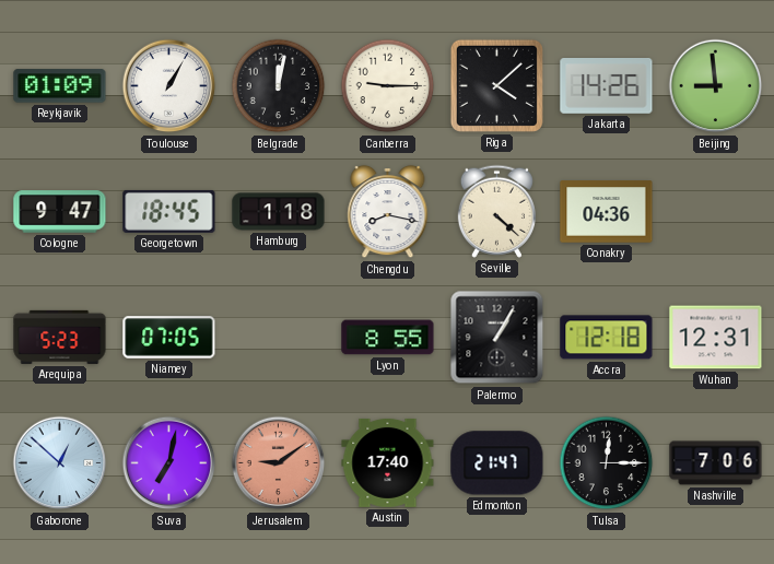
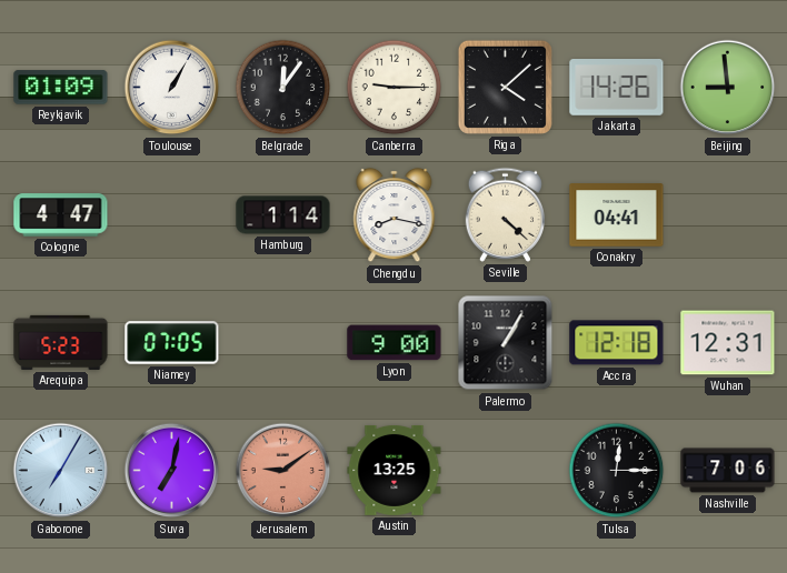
Belgrade: 12:02 -> 12:06
Cologne: 9:47 -> 4:47
Georgetown: 18:45 -> none
Hamburg: 1:18 -> 1:14
Conakry: 04:36 -> 04:41
Lyon: 8:55 -> 9:00
Gaborone: 12:52 -> 7:05
Austin: 17:40 -> 13:25
Edmonton: 21:47 -> none
